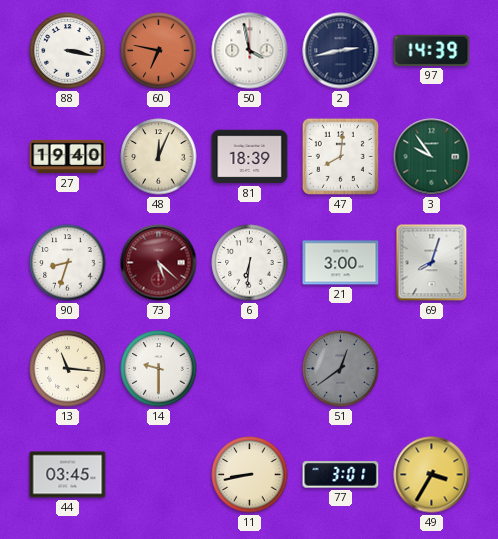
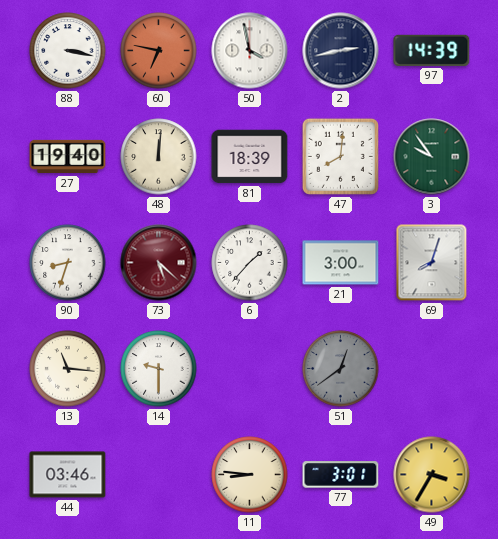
48: 12:04 -> 12:01
6: 6:31 -> 1:37
44: 03:45 -> 03:46
11: 8:43 -> 8:46
